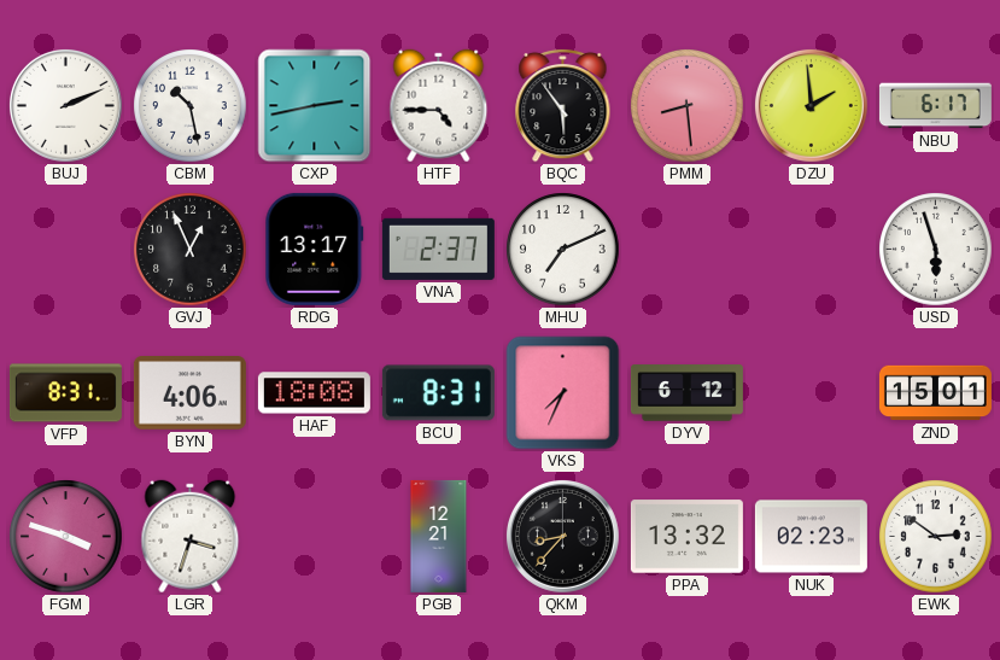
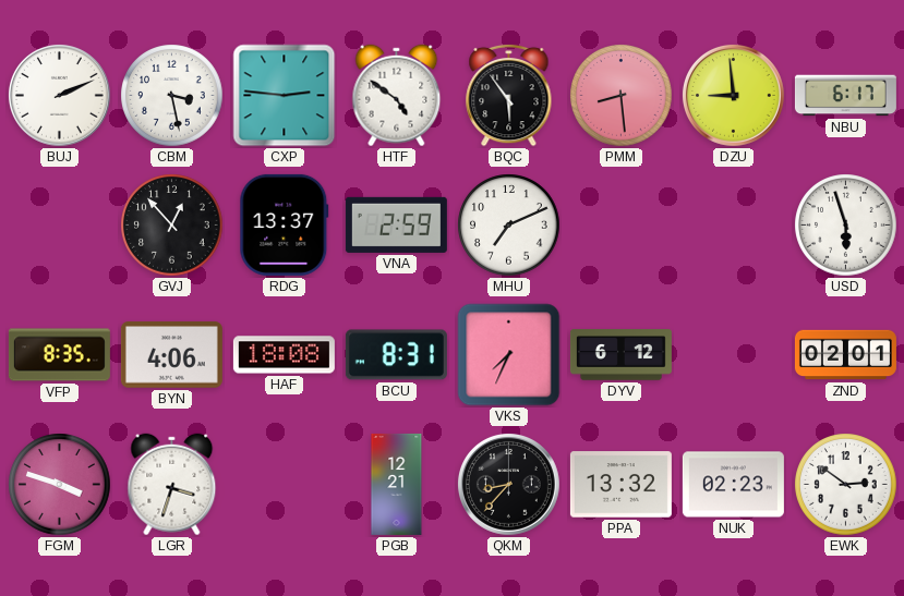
CBM: 10:28 -> 3:28
CXP: 2:43 -> 2:46
HTF: 4:45 -> 4:51
DZU: 1:59 -> 8:59
GVJ: 12:56 -> 12:53
RDG: 13:17 -> 13:37
VNA: 2:37 -> 2:59
VFP: 8:31 -> 8:35
ZND: 15:01 -> 02:01
